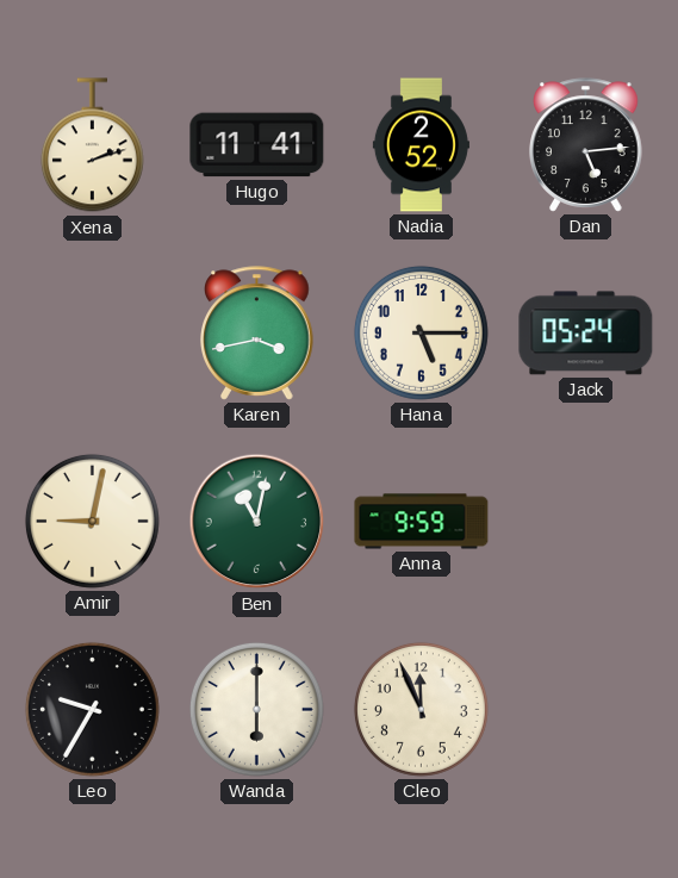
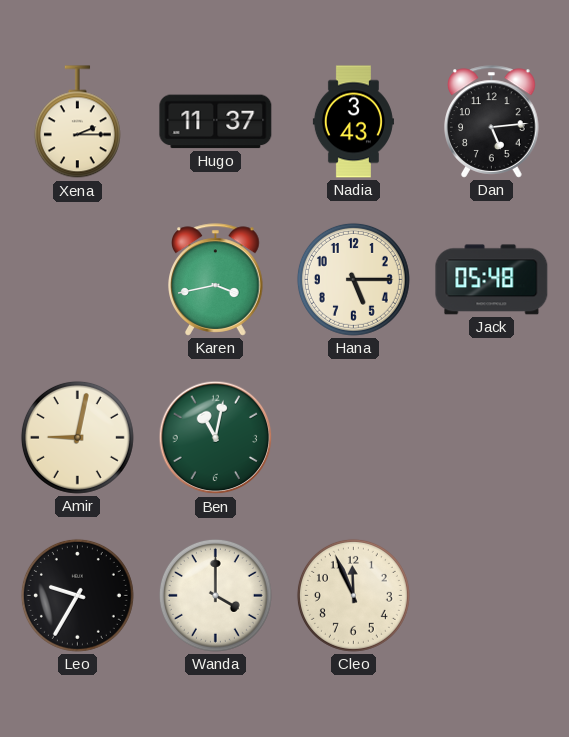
Xena: 2:12 -> 2:15
Hugo: 11:41 -> 11:37
Nadia: 2:52 -> 3:43
Jack: 05:24 -> 05:48
Anna: 9:59 -> none
Wanda: 6:00 -> 4:00
